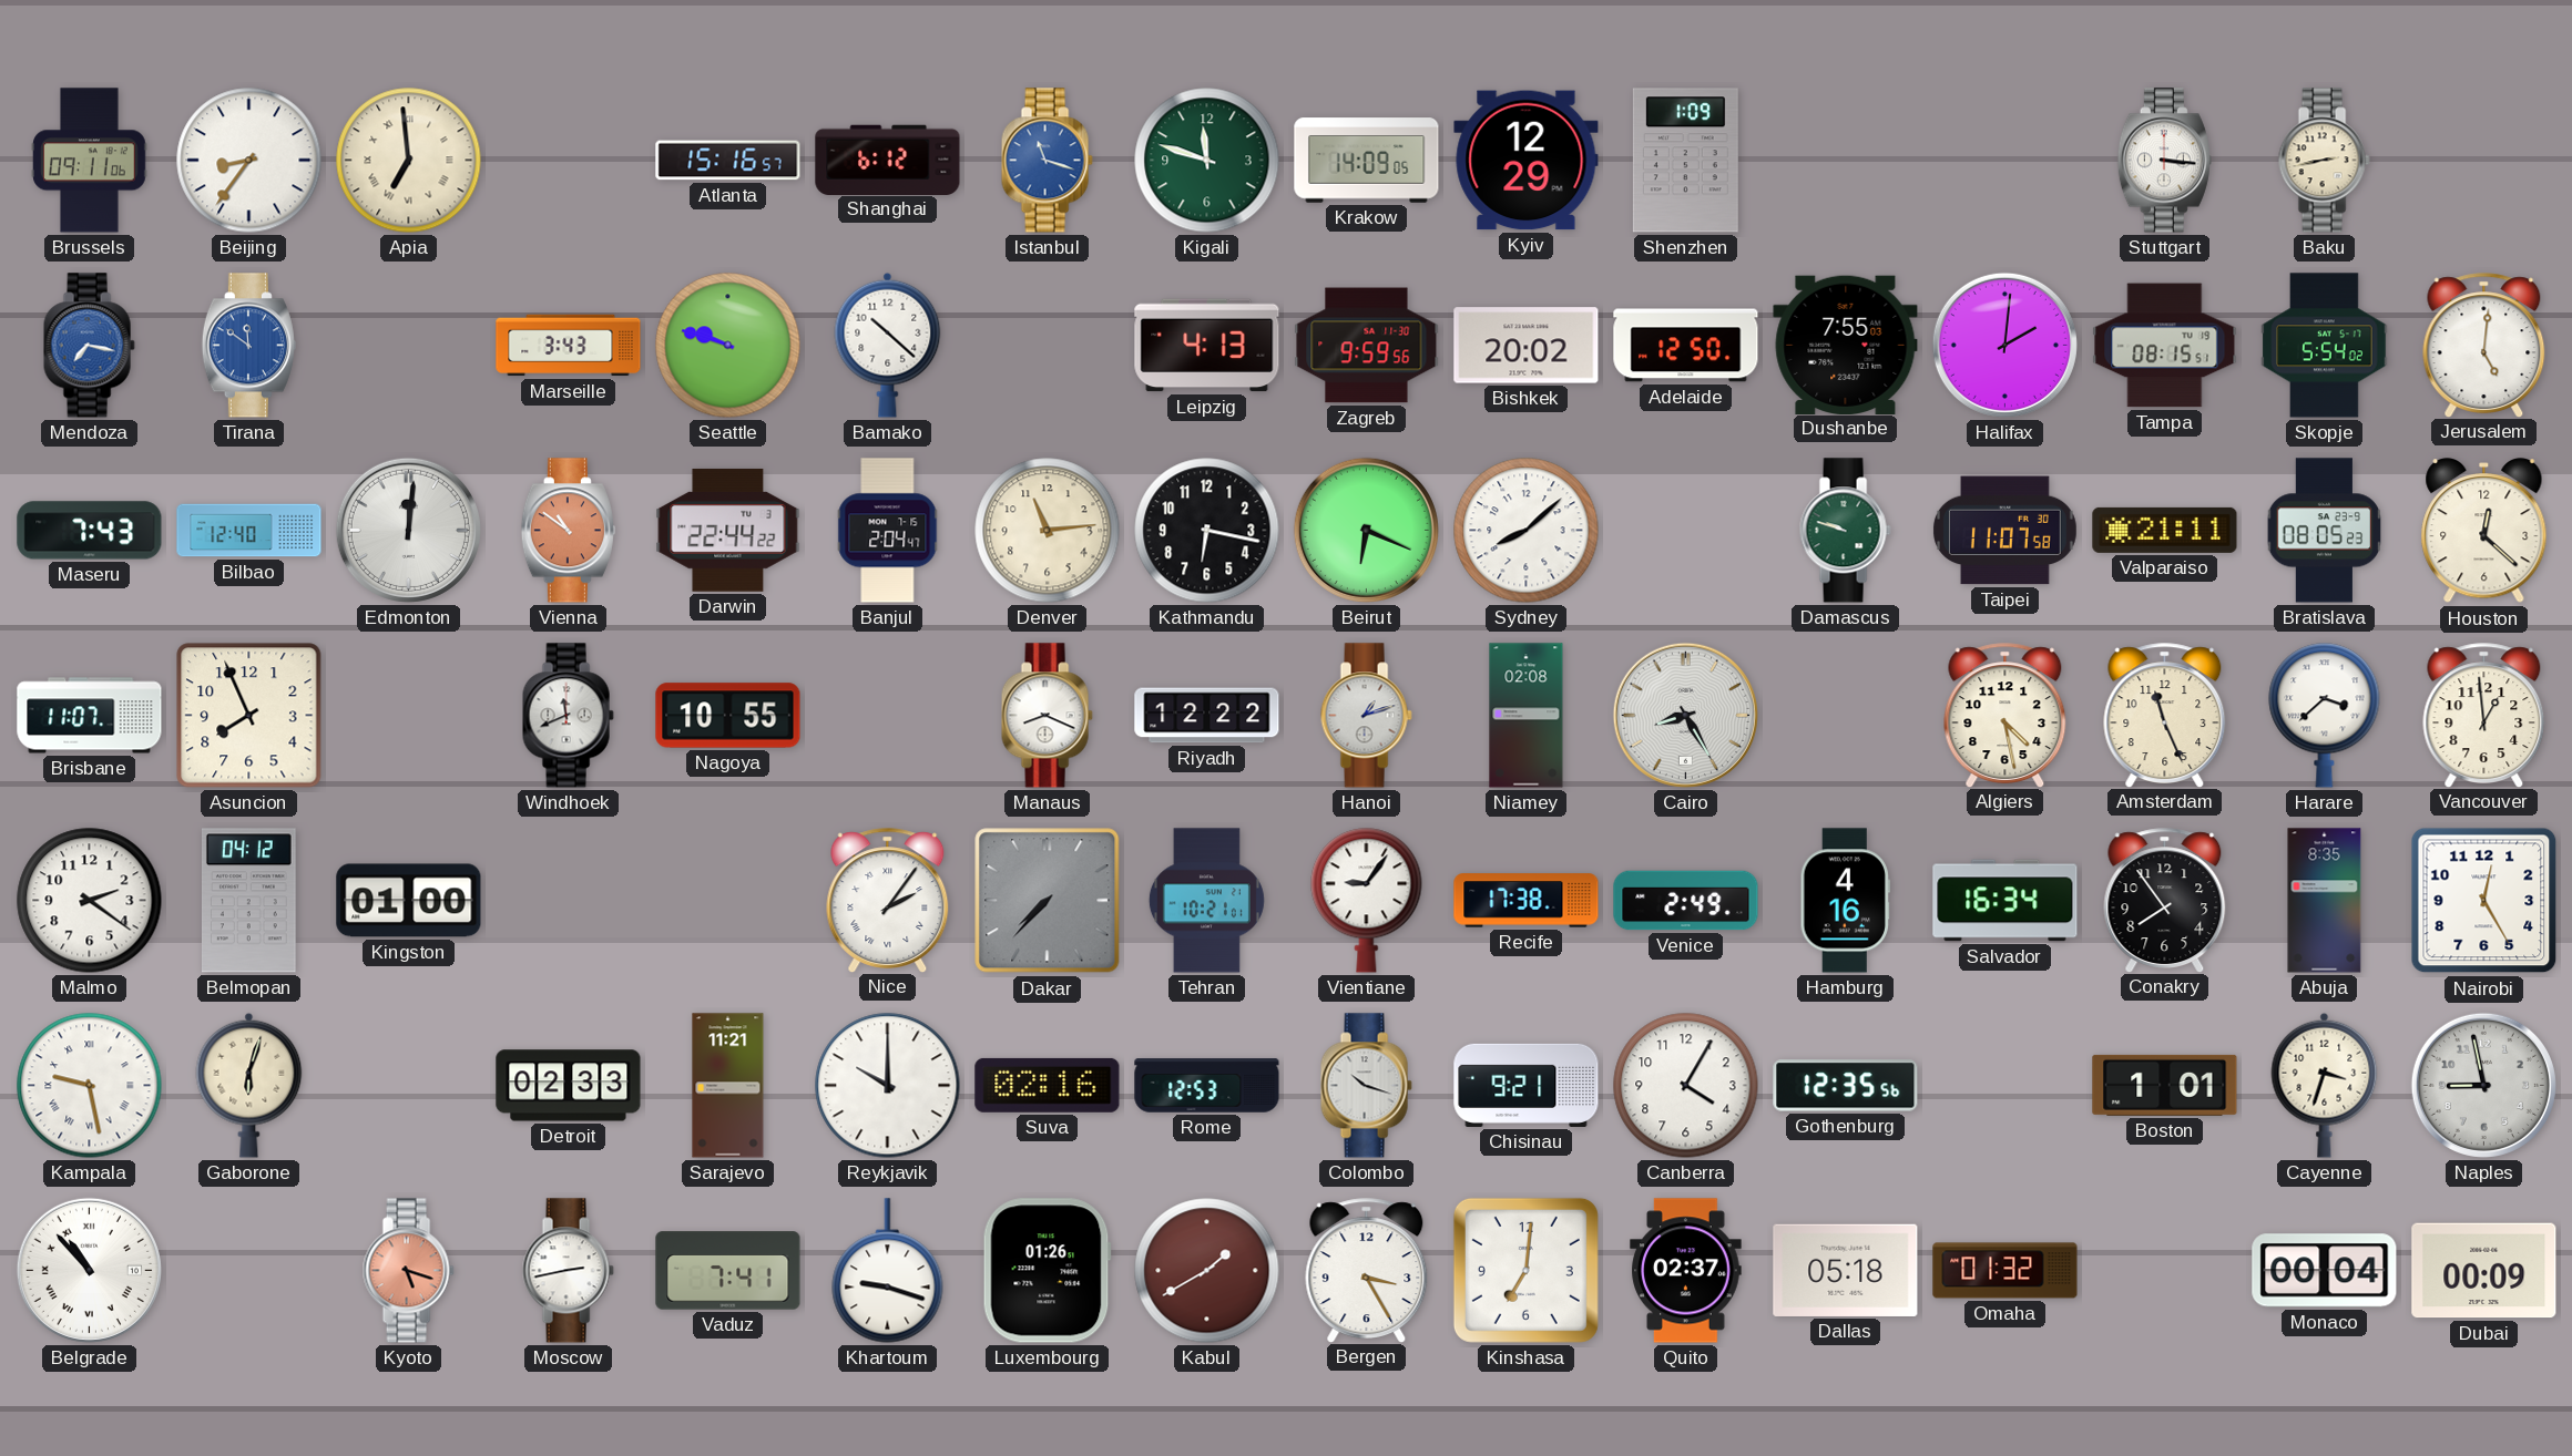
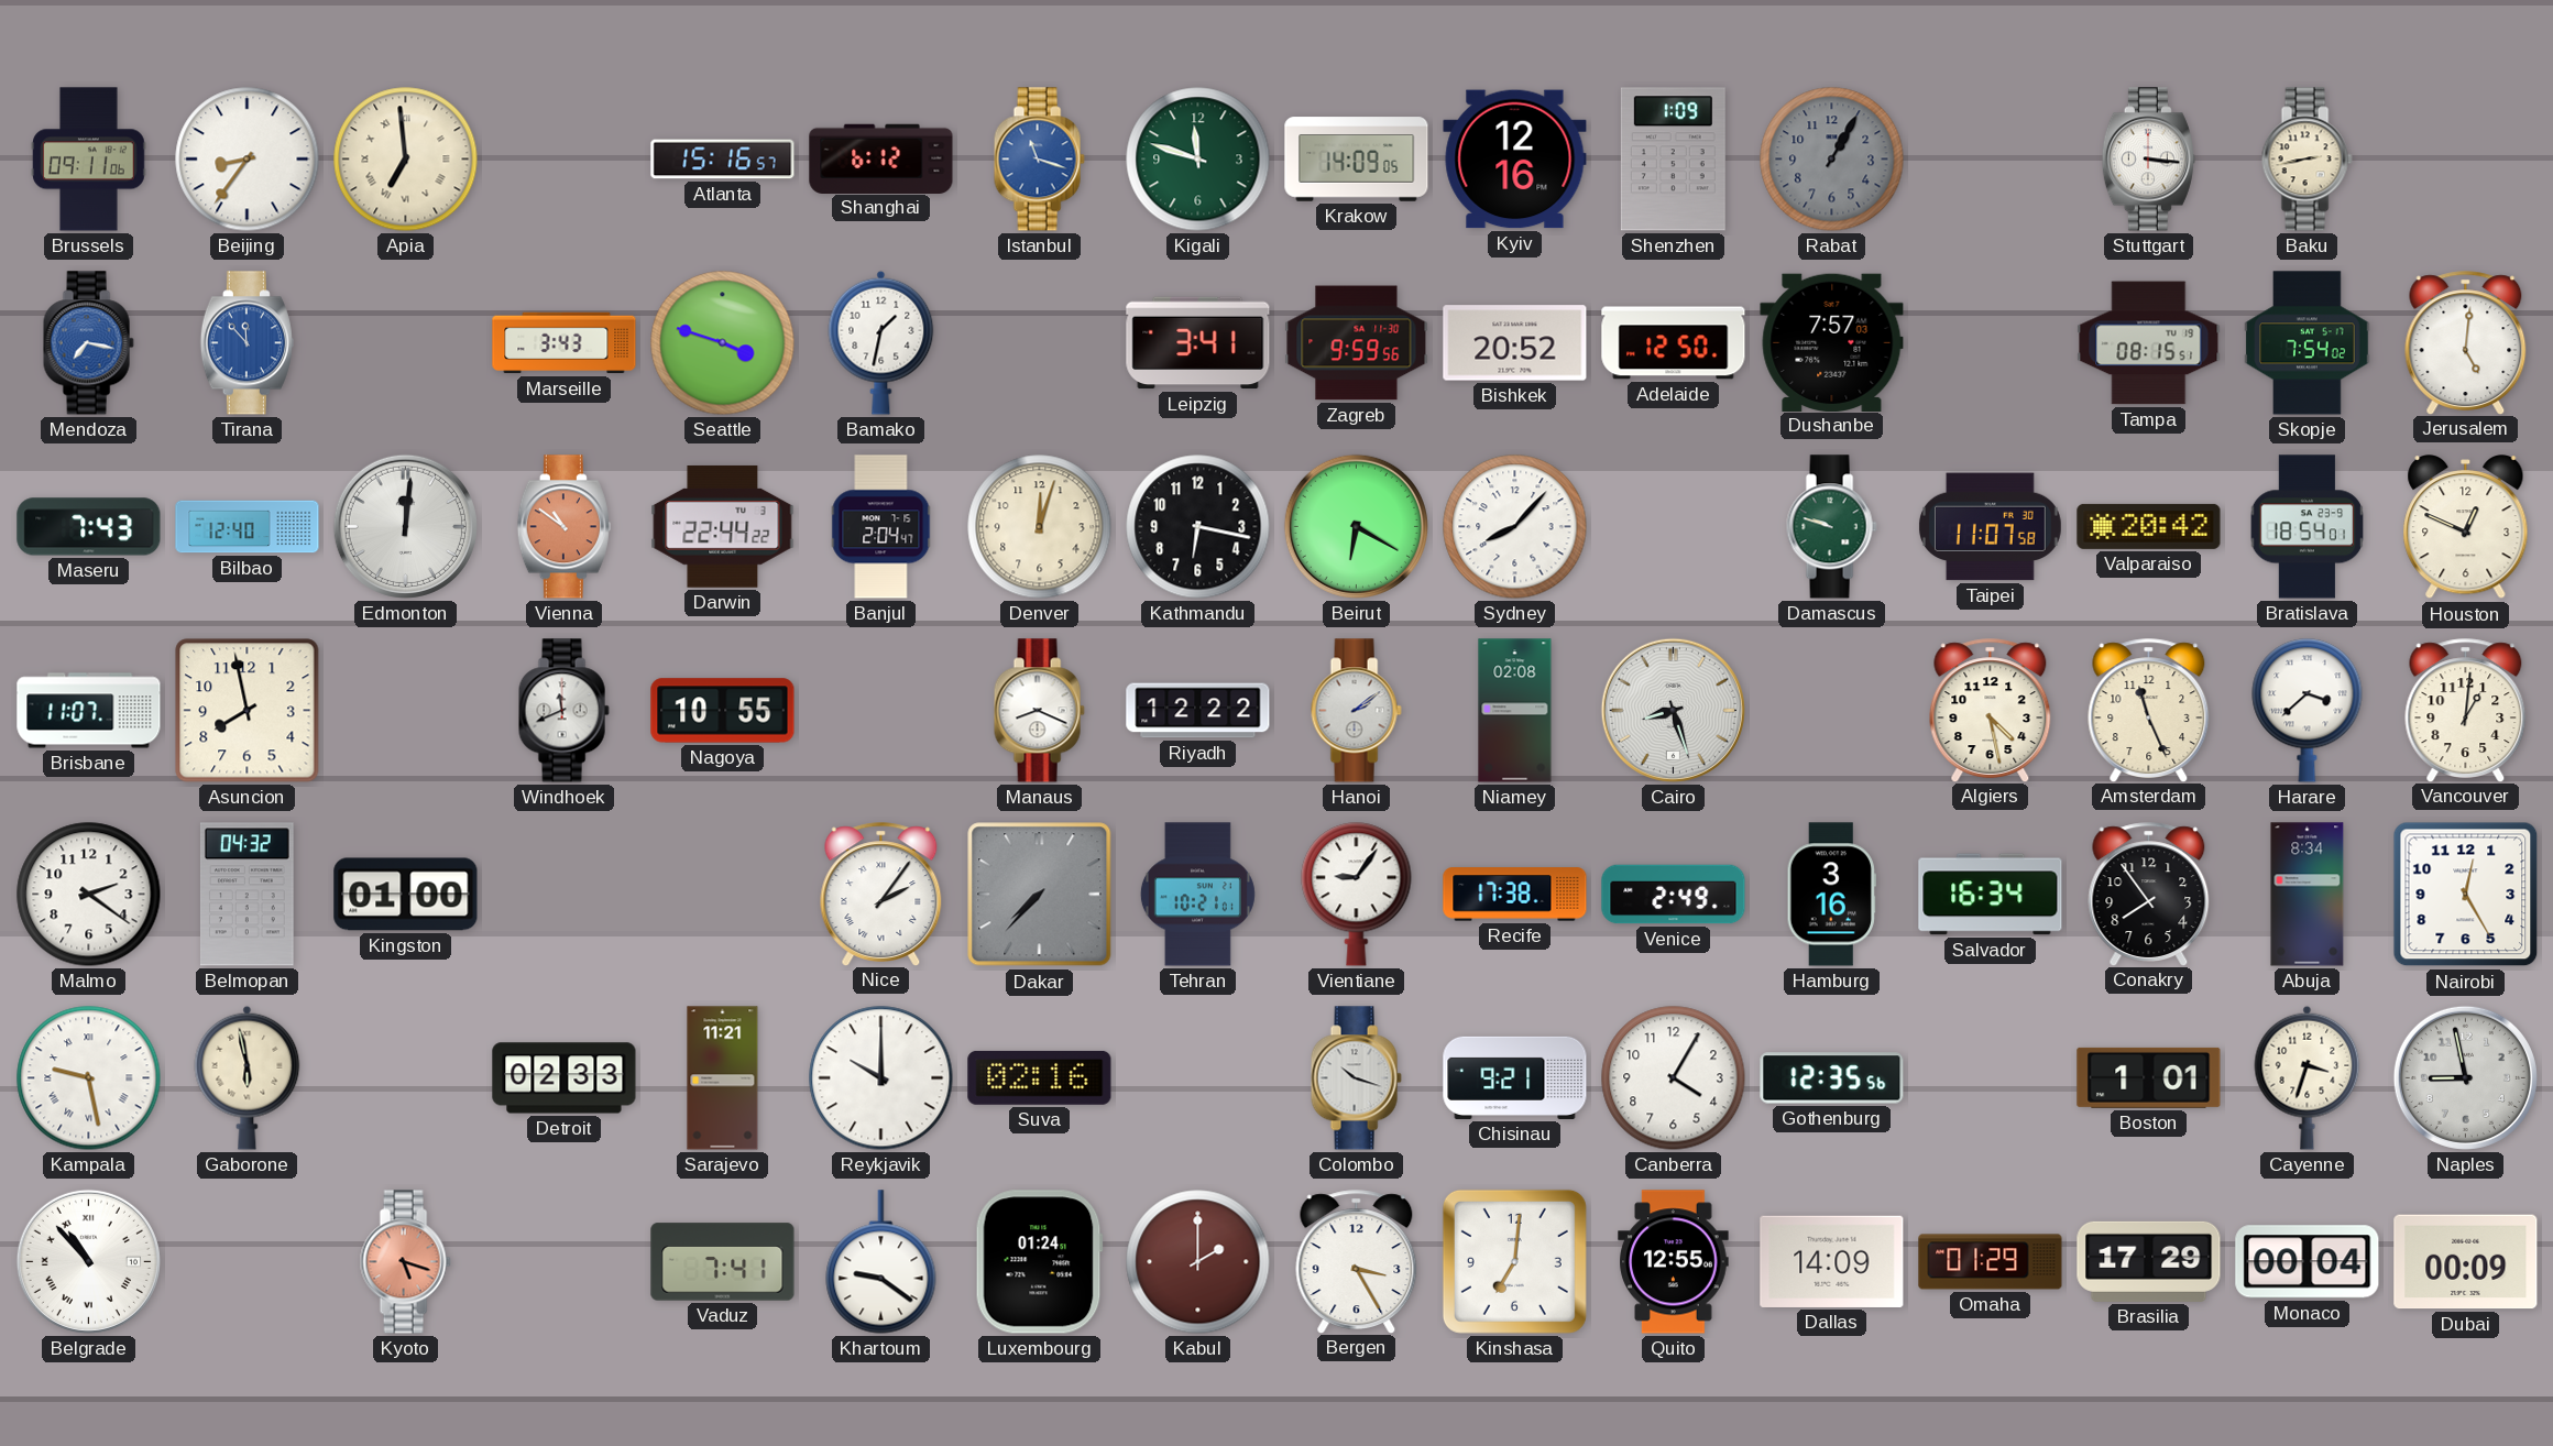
Kyiv: 12:29 -> 12:16
Rabat: none -> 1:05
Tirana: 11:51 -> 11:53
Seattle: 9:48 -> 3:48
Bamako: 10:22 -> 1:32
Leipzig: 4:13 -> 3:41
Bishkek: 20:02 -> 20:52
Dushanbe: 7:55 -> 7:57
Halifax: 2:01 -> none
Skopje: 5:54 -> 7:54
Denver: 11:14 -> 12:03
Beirut: 6:19 -> 6:20
Sydney: 8:08 -> 8:07
Valparaiso: 21:11 -> 20:42
Bratislava: 08:05 -> 18:54
Houston: 12:22 -> 12:49
Asuncion: 7:56 -> 7:58
Hanoi: 1:12 -> 2:09
Cairo: 8:25 -> 8:27
Vancouver: 12:59 -> 1:01
Belmopan: 04:12 -> 04:32
Hamburg: 4:16 -> 3:16
Abuja: 8:35 -> 8:34
Gaborone: 6:03 -> 5:58
Rome: 12:53 -> none
Moscow: 2:43 -> none
Khartoum: 9:18 -> 9:21
Luxembourg: 01:26 -> 01:24
Kabul: 1:40 -> 2:00
Quito: 02:37 -> 12:55
Dallas: 05:18 -> 14:09
Omaha: 01:32 -> 01:29
Brasilia: none -> 17:29
